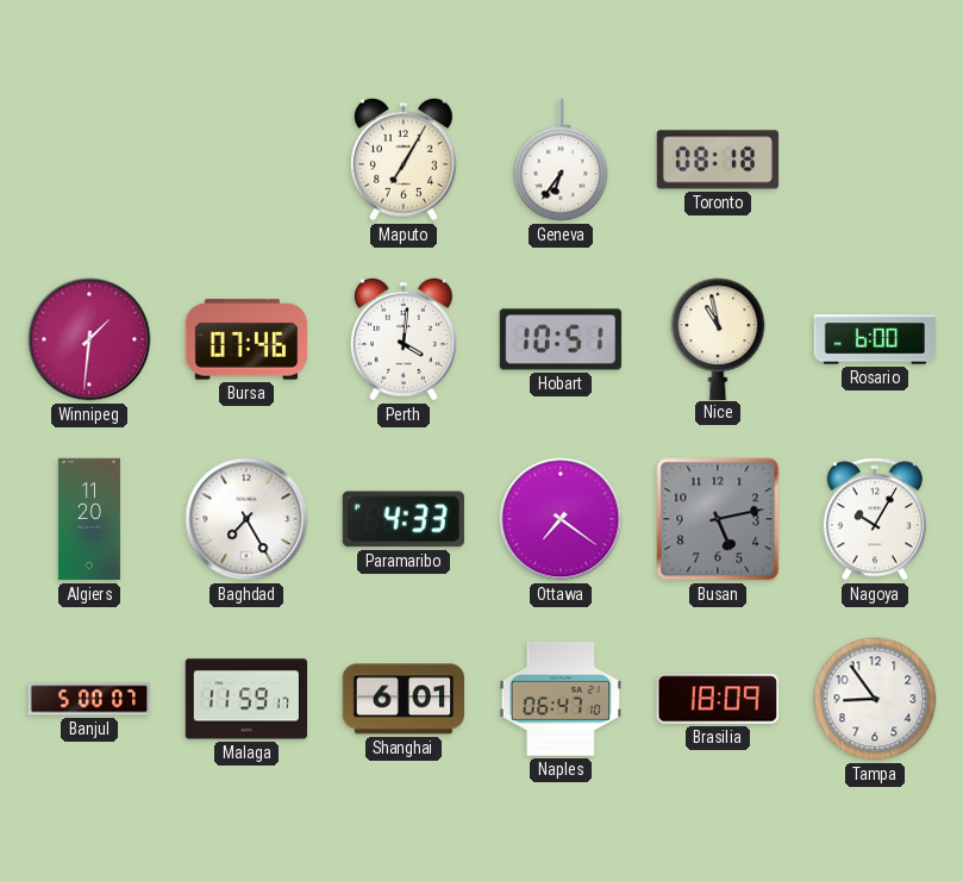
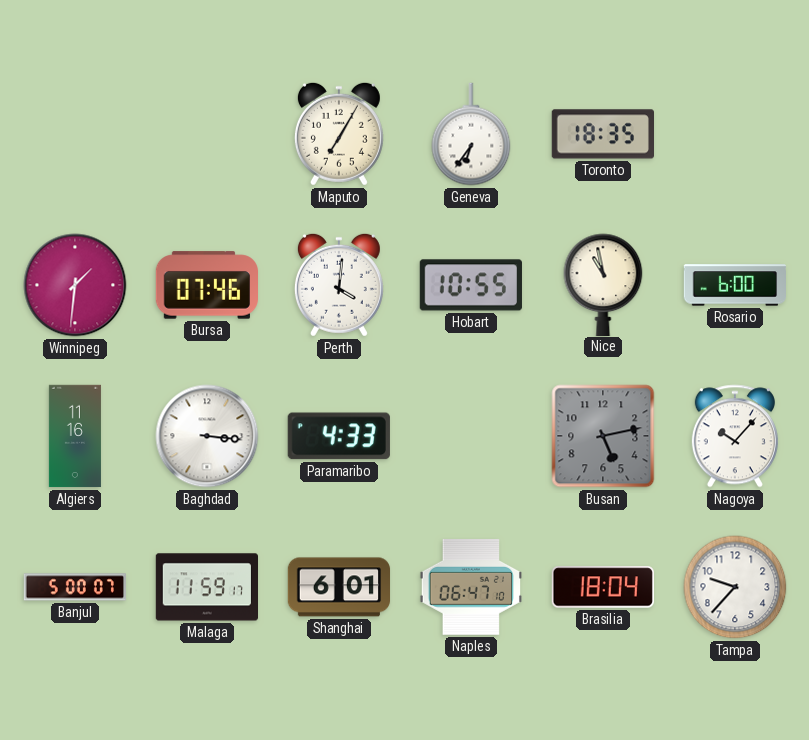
Toronto: 08:18 -> 18:35
Hobart: 10:51 -> 10:55
Algiers: 11:20 -> 11:16
Baghdad: 7:25 -> 3:16
Ottawa: 7:21 -> none
Nagoya: 10:05 -> 10:07
Brasilia: 18:09 -> 18:04
Tampa: 8:54 -> 9:37
